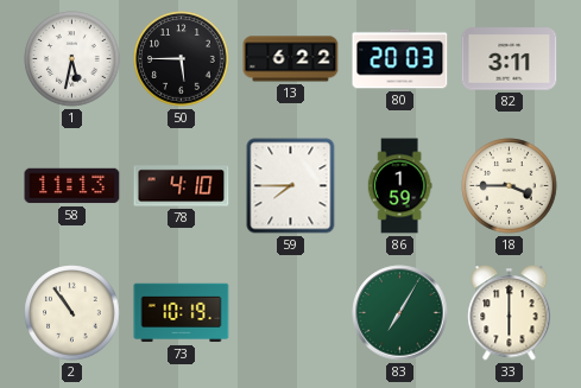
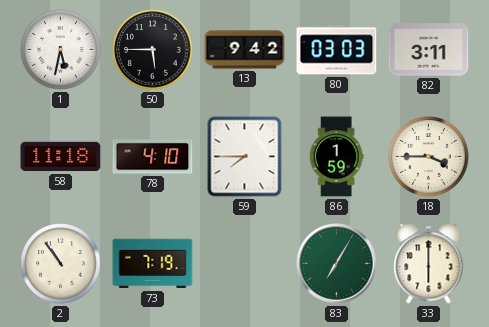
13: 6:22 -> 9:42
80: 20:03 -> 03:03
58: 11:13 -> 11:18
73: 10:19 -> 7:19
